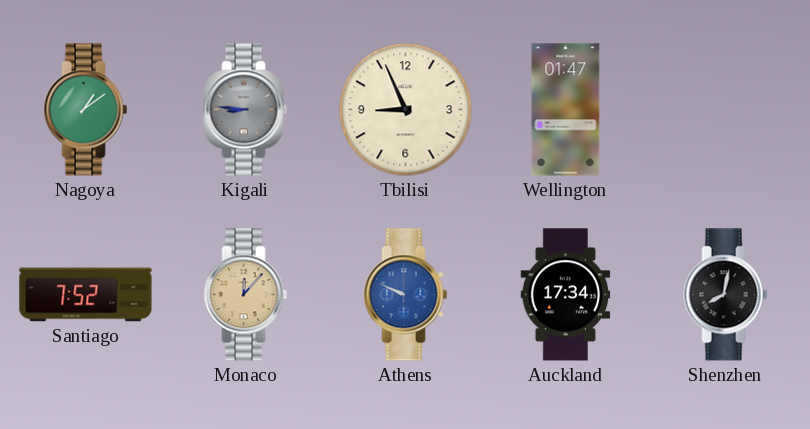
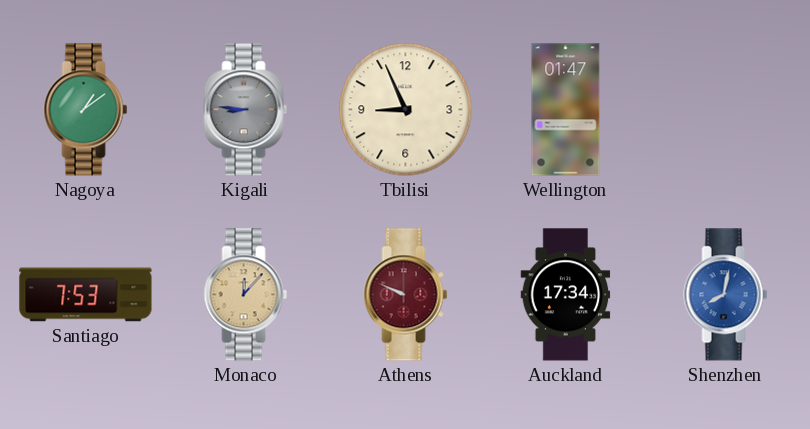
Santiago: 7:52 -> 7:53
Athens dial: blue -> burgundy
Shenzhen dial: black -> blue
